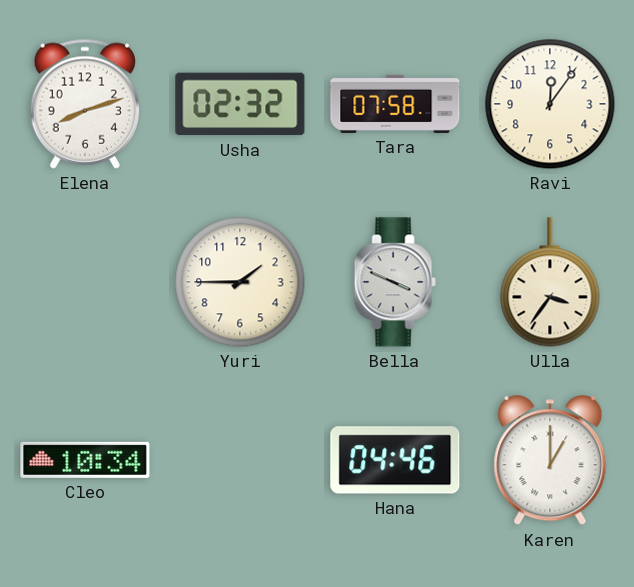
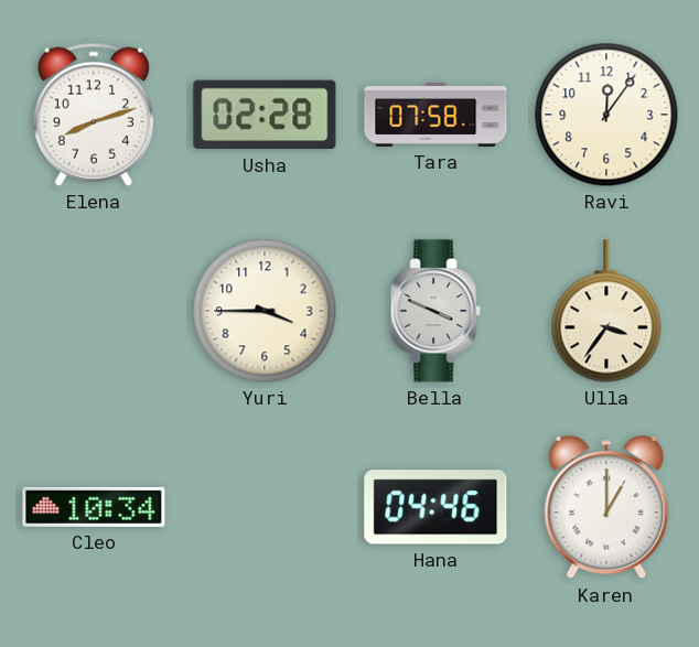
Usha: 02:32 -> 02:28
Yuri: 1:45 -> 3:45
